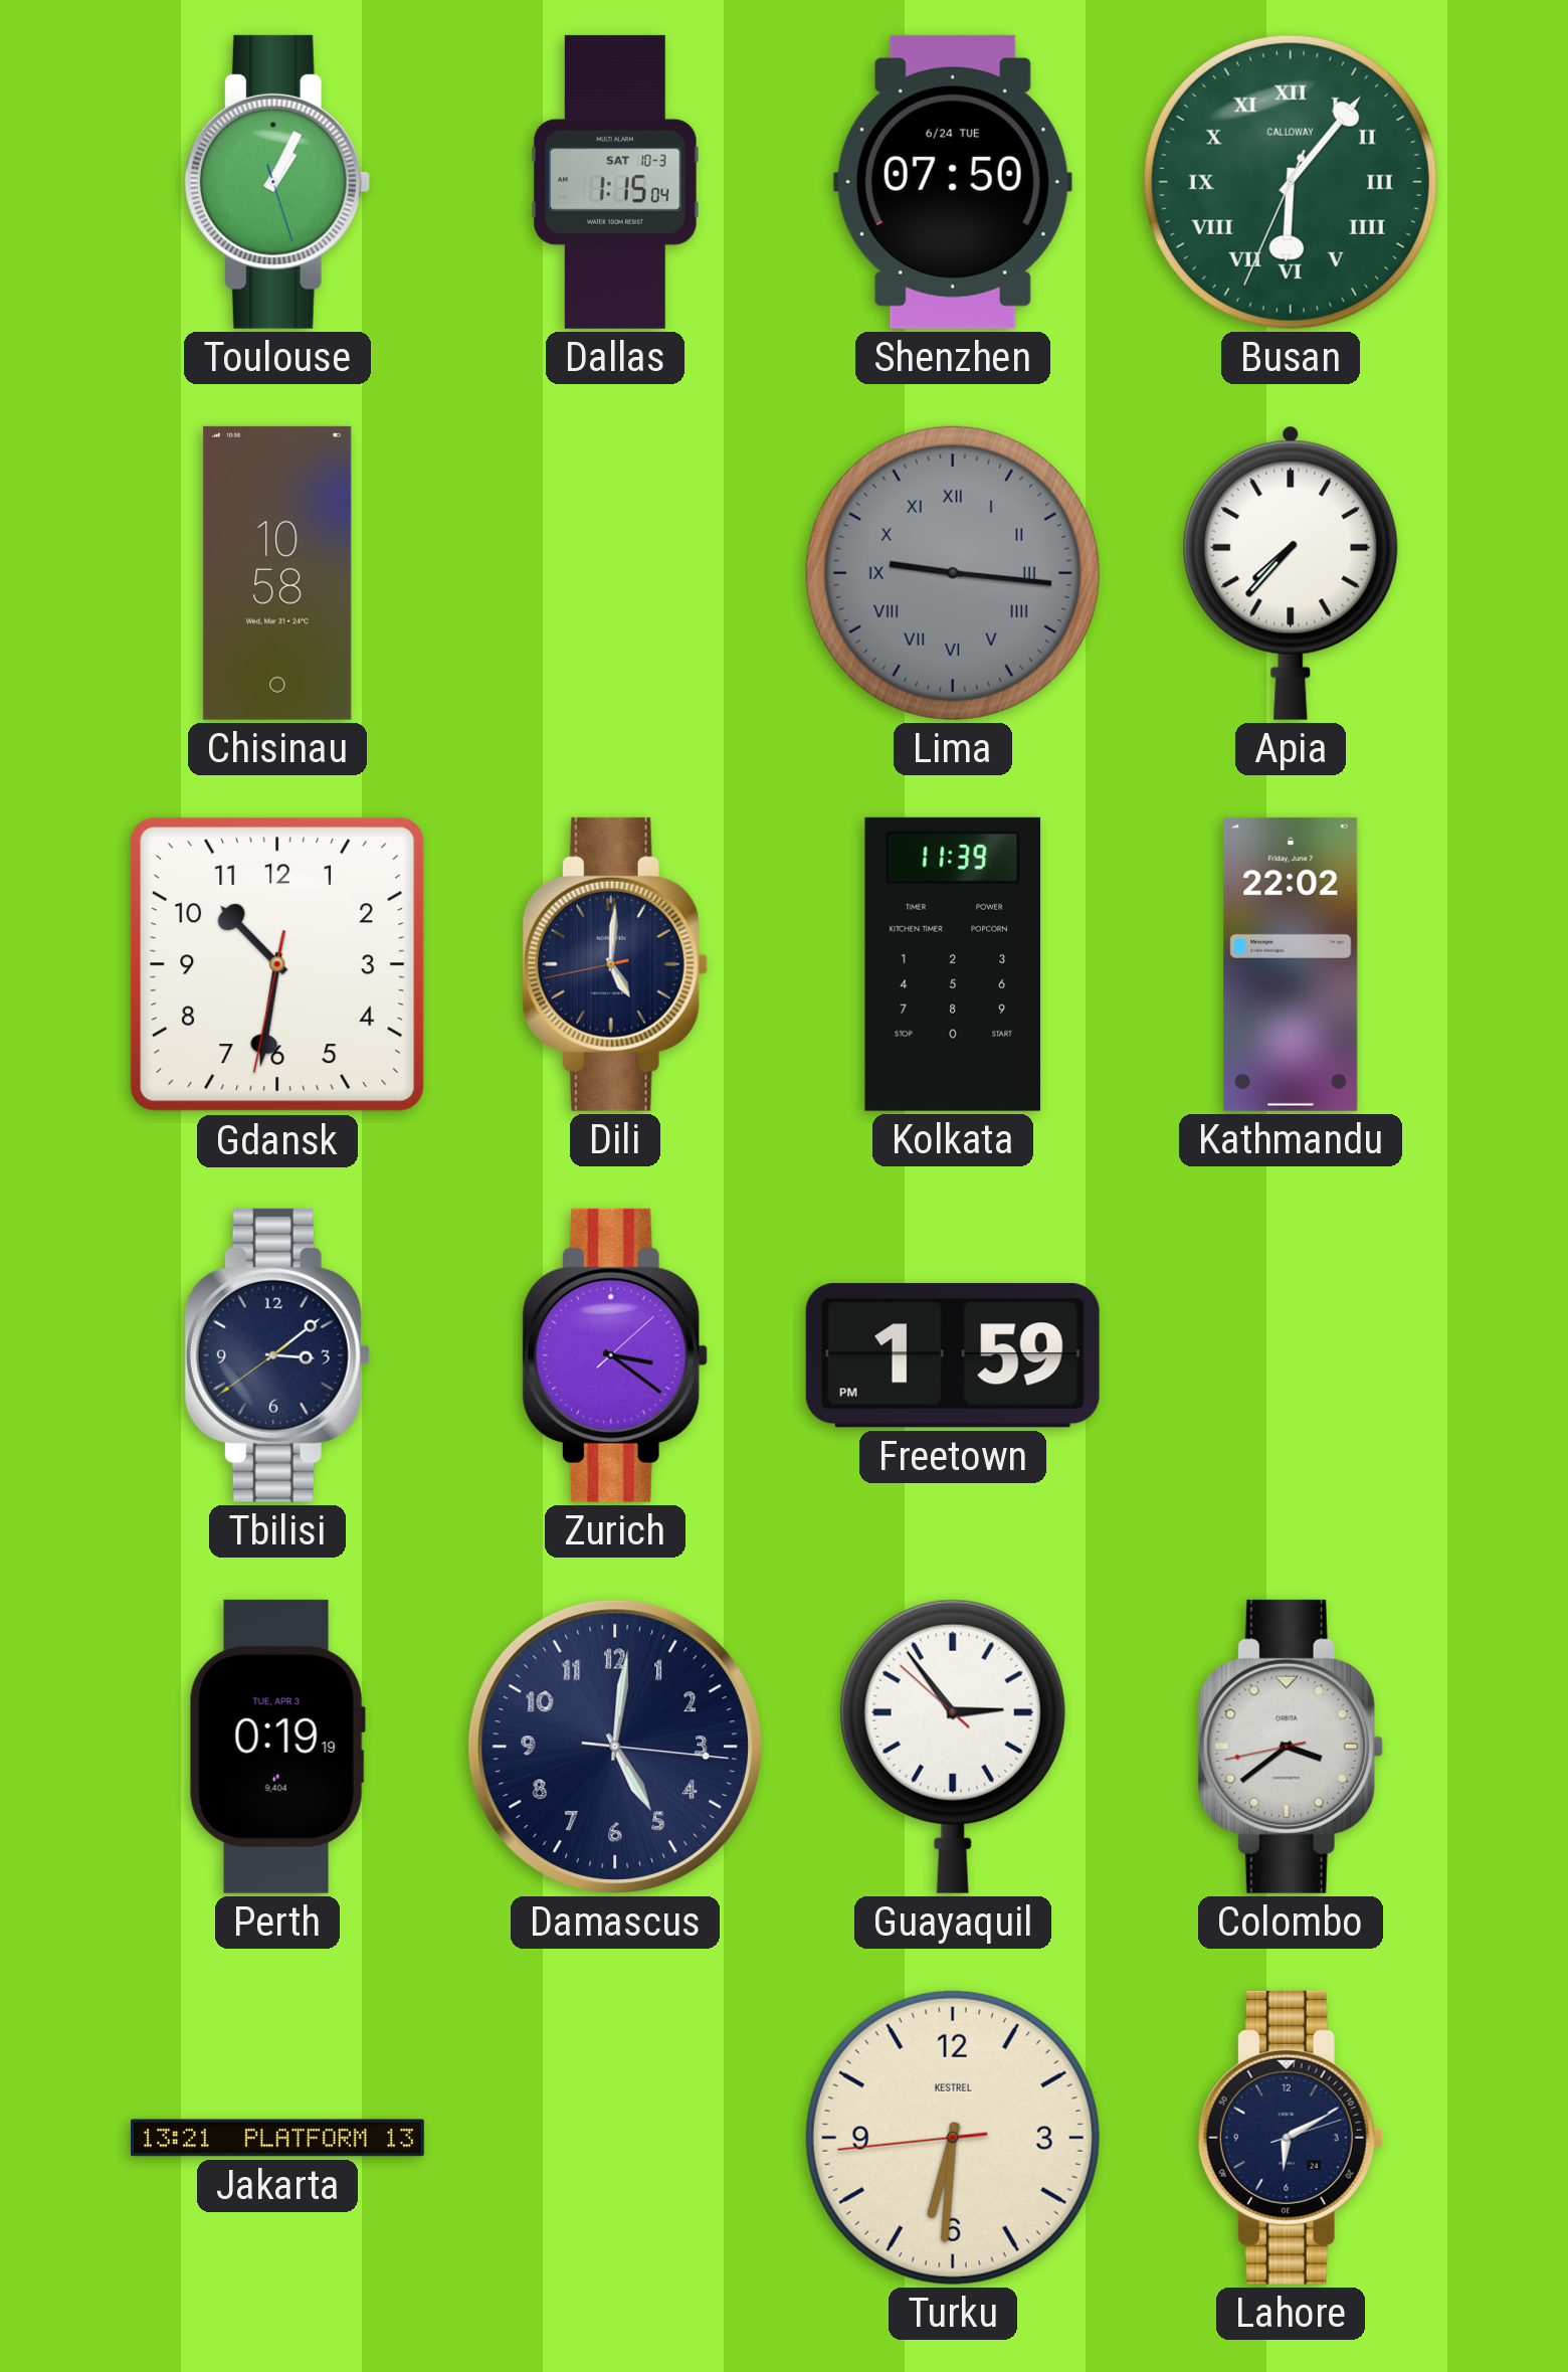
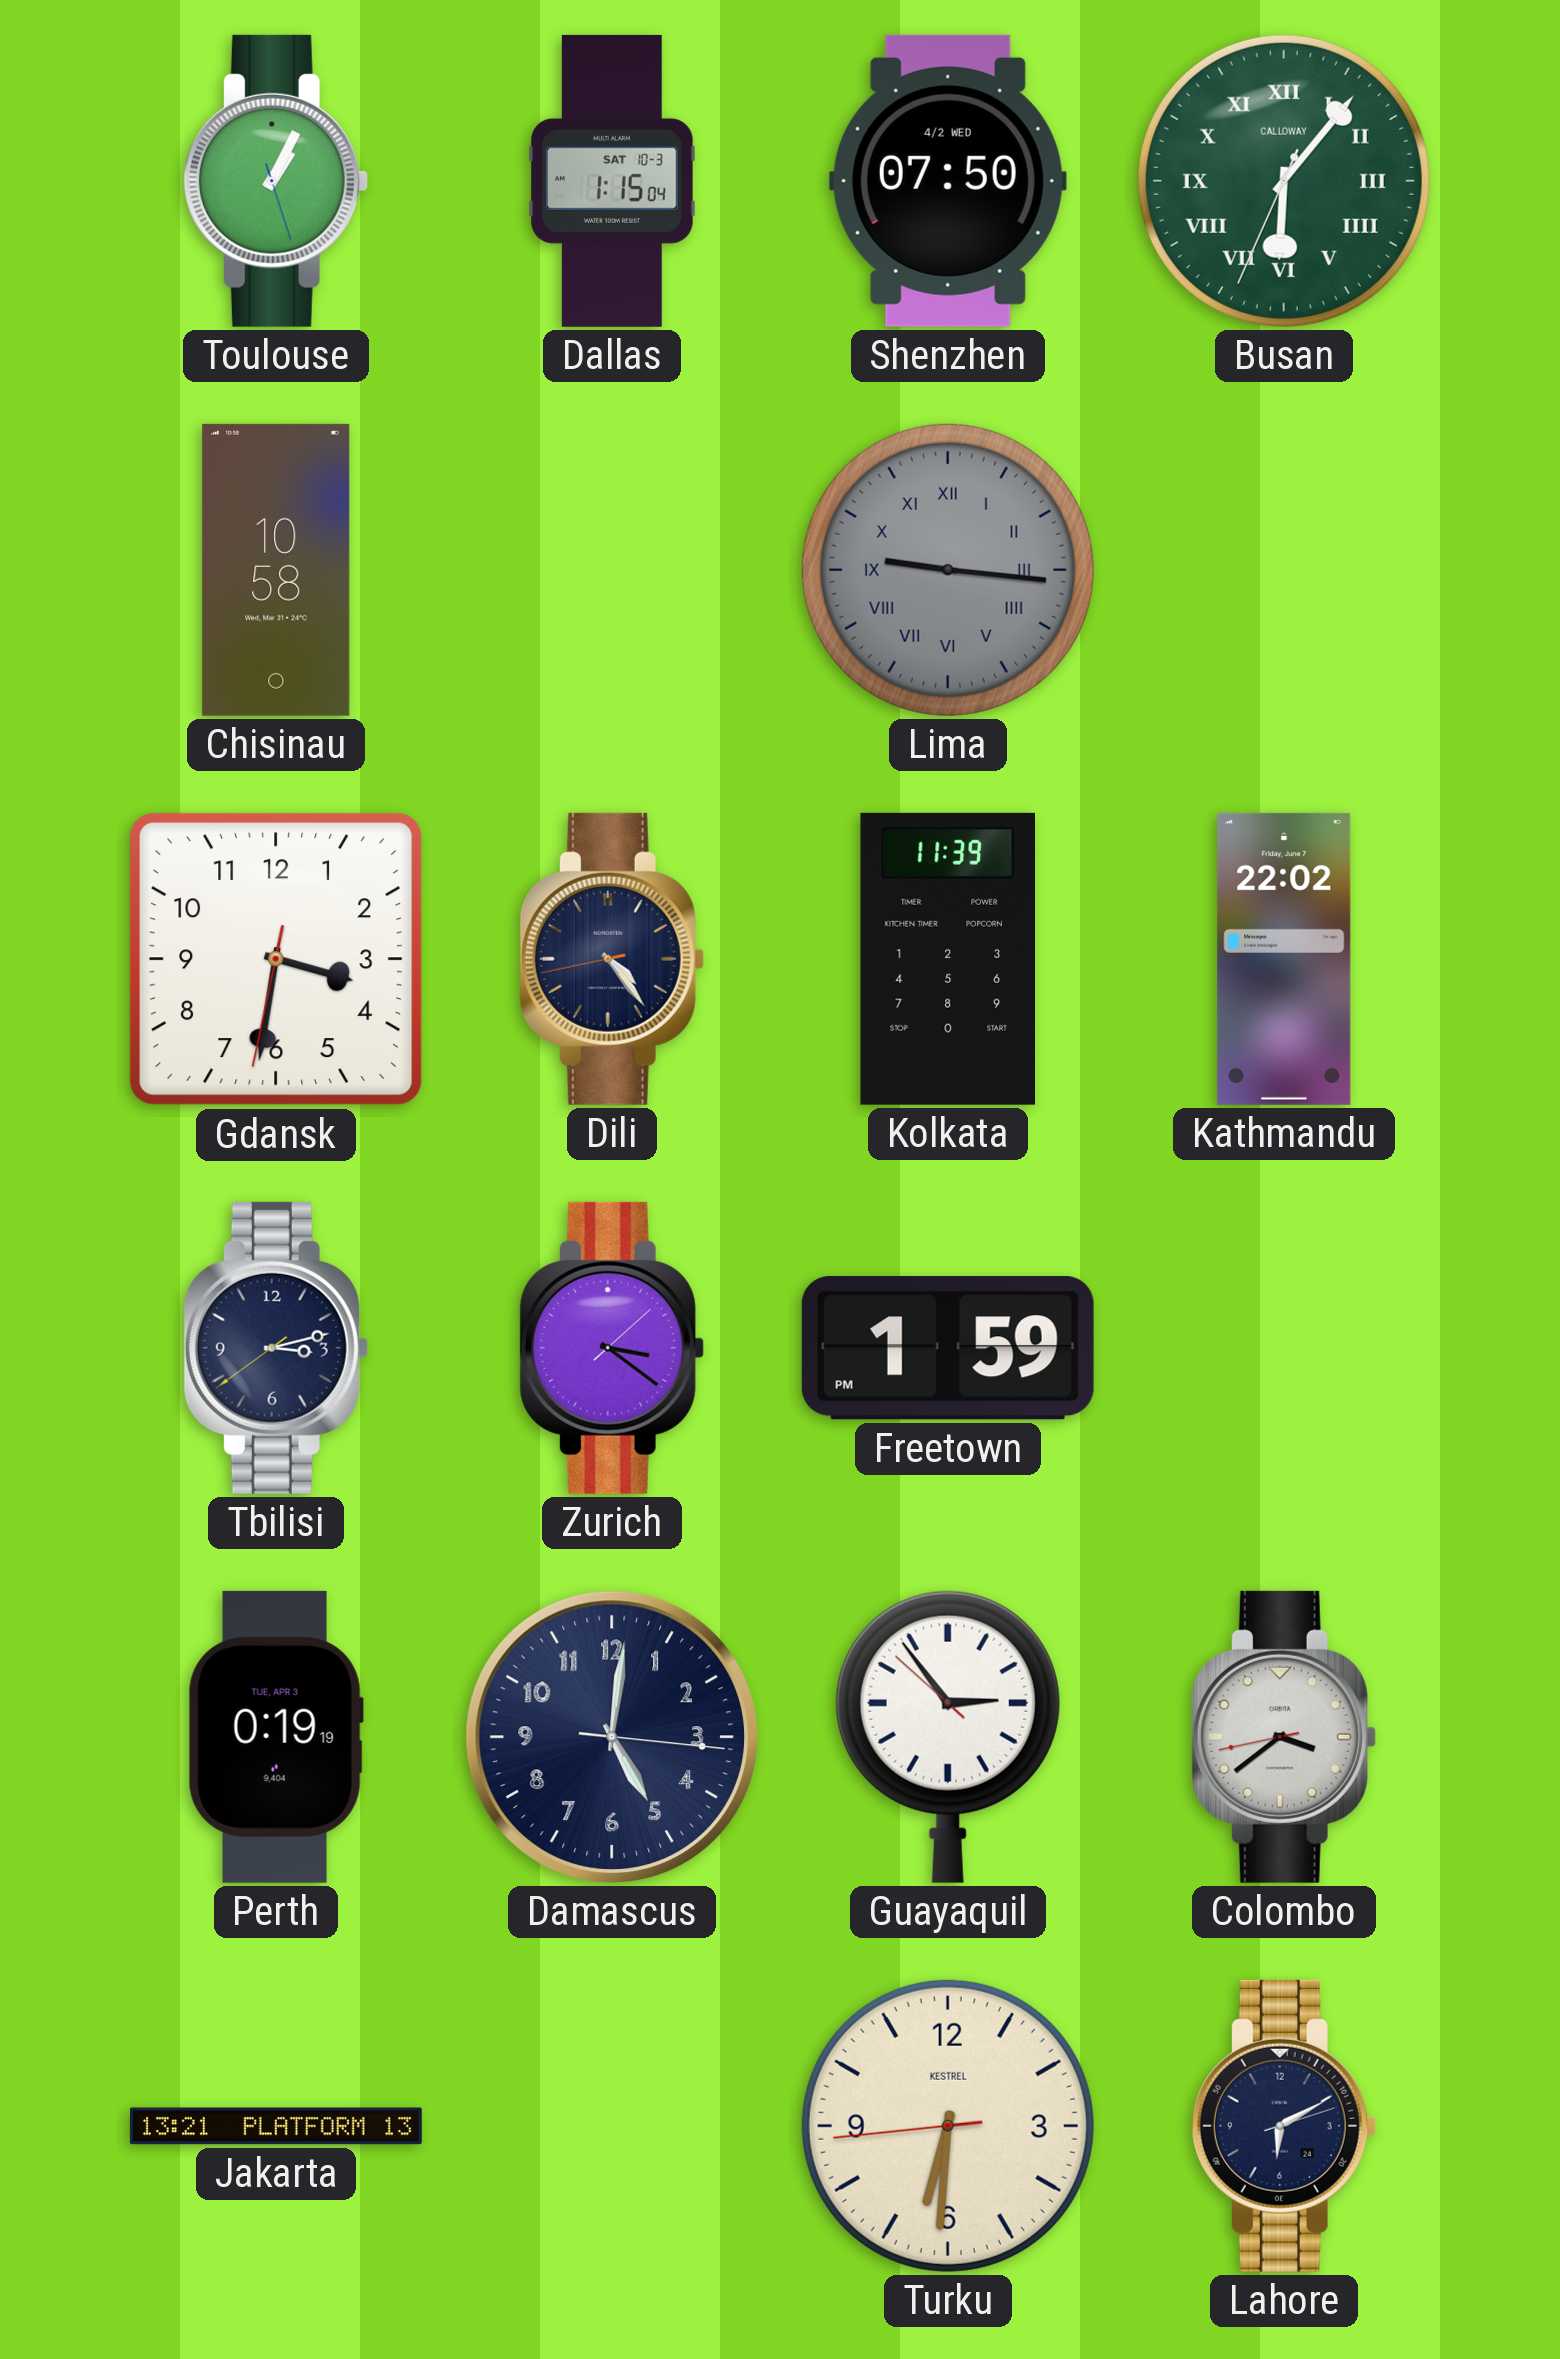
Shenzhen date: 6/24 TUE -> 4/2 WED
Apia: 7:37 -> none
Gdansk: 10:31 -> 3:31
Dili: 5:00 -> 4:23
Tbilisi: 3:08 -> 3:12
